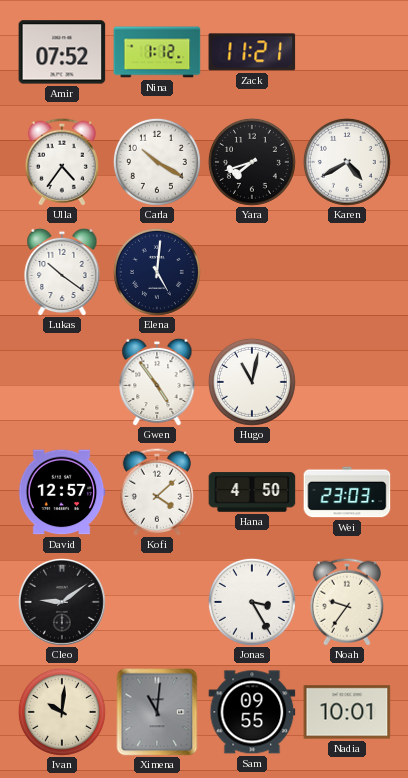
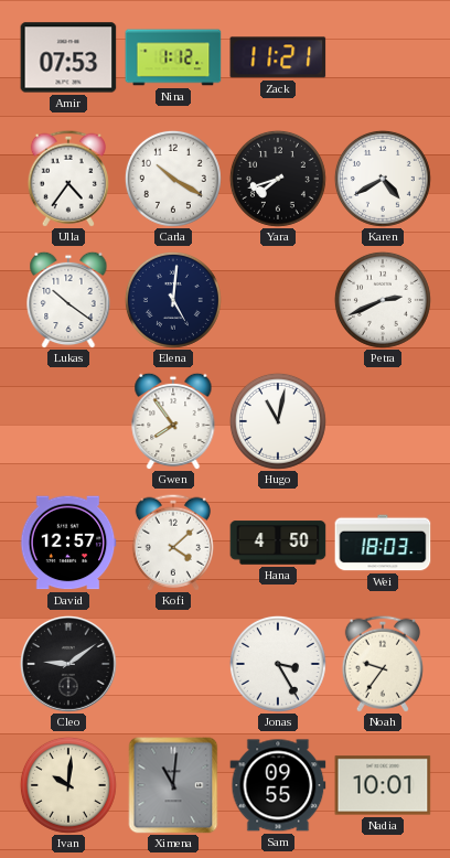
Amir: 07:52 -> 07:53
Petra: none -> 2:41
Gwen: 4:54 -> 7:54
Wei: 23:03 -> 18:03
